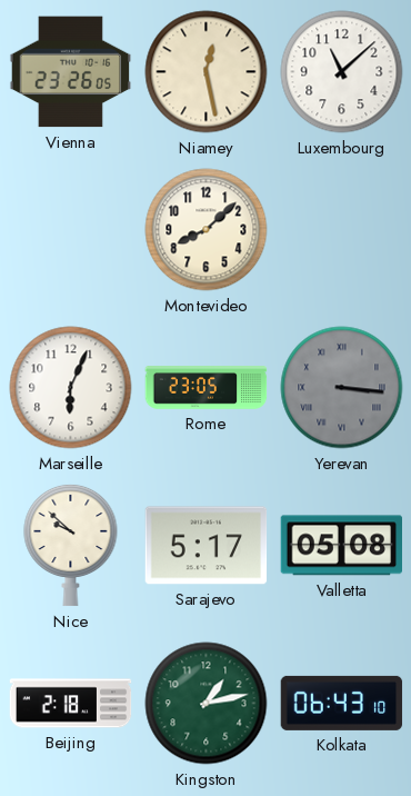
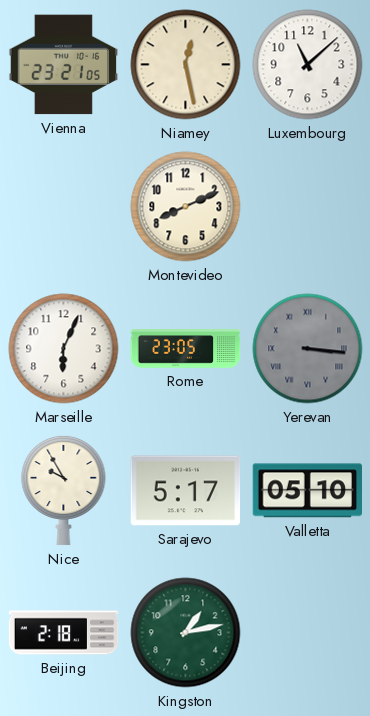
Vienna: 23:26 -> 23:21
Montevideo: 8:08 -> 8:11
Nice: 9:52 -> 9:55
Valletta: 05:08 -> 05:10
Kolkata: 06:43 -> none
